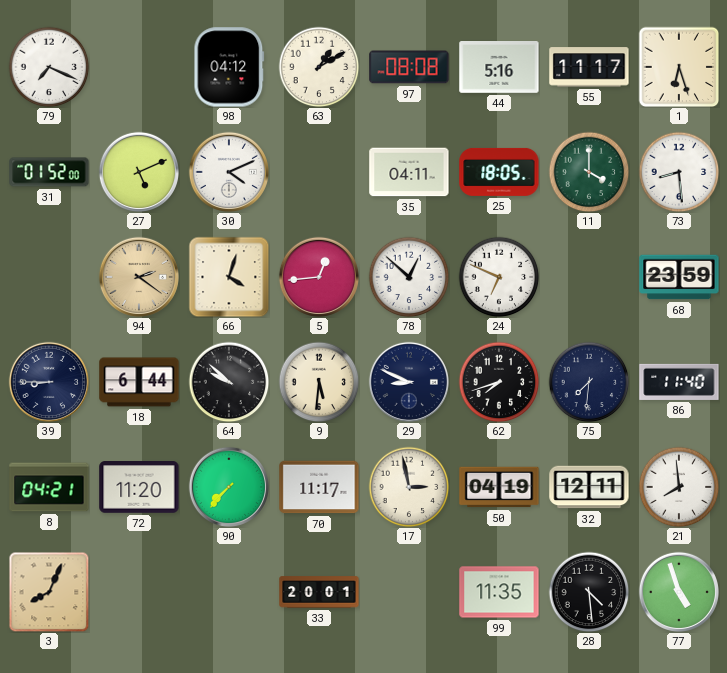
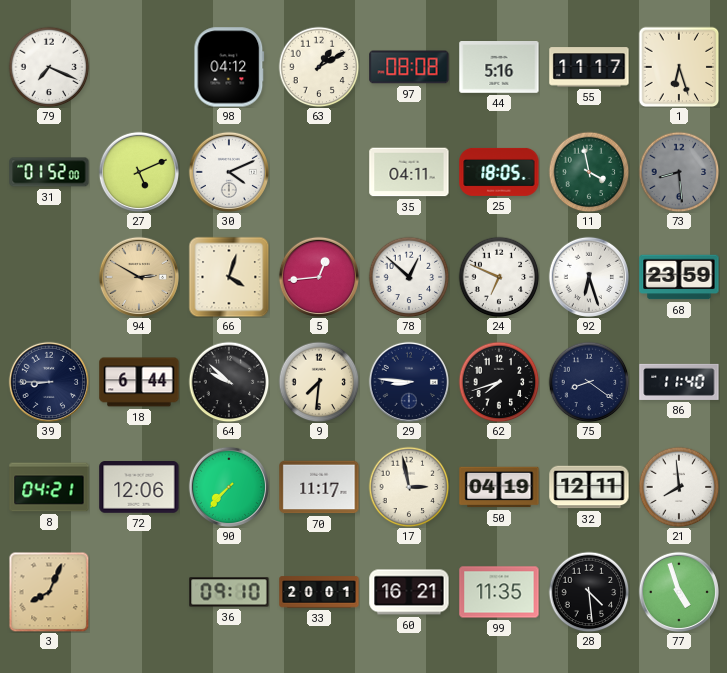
11: 4:00 -> 3:58
73 dial: white -> grey
94: 2:21 -> 2:50
92: none -> 6:27
9: 5:31 -> 7:31
29: 8:49 -> 8:46
75: 7:31 -> 8:21
72: 11:20 -> 12:06
36: none -> 09:10
60: none -> 16:21
